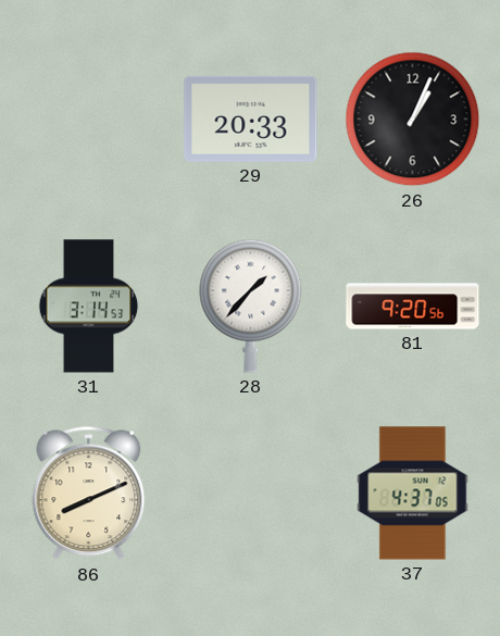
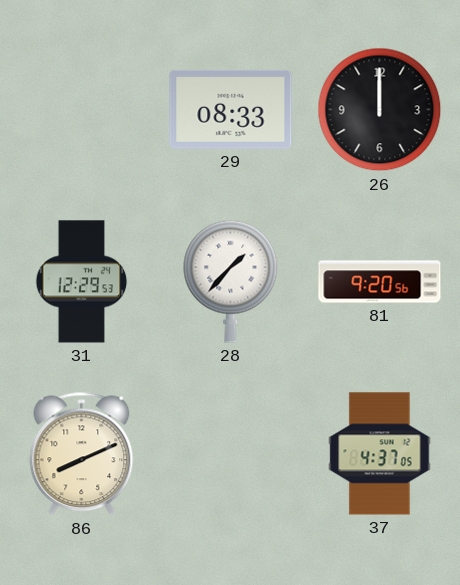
29: 20:33 -> 08:33
26: 1:04 -> 12:00
31: 3:14 -> 12:29
